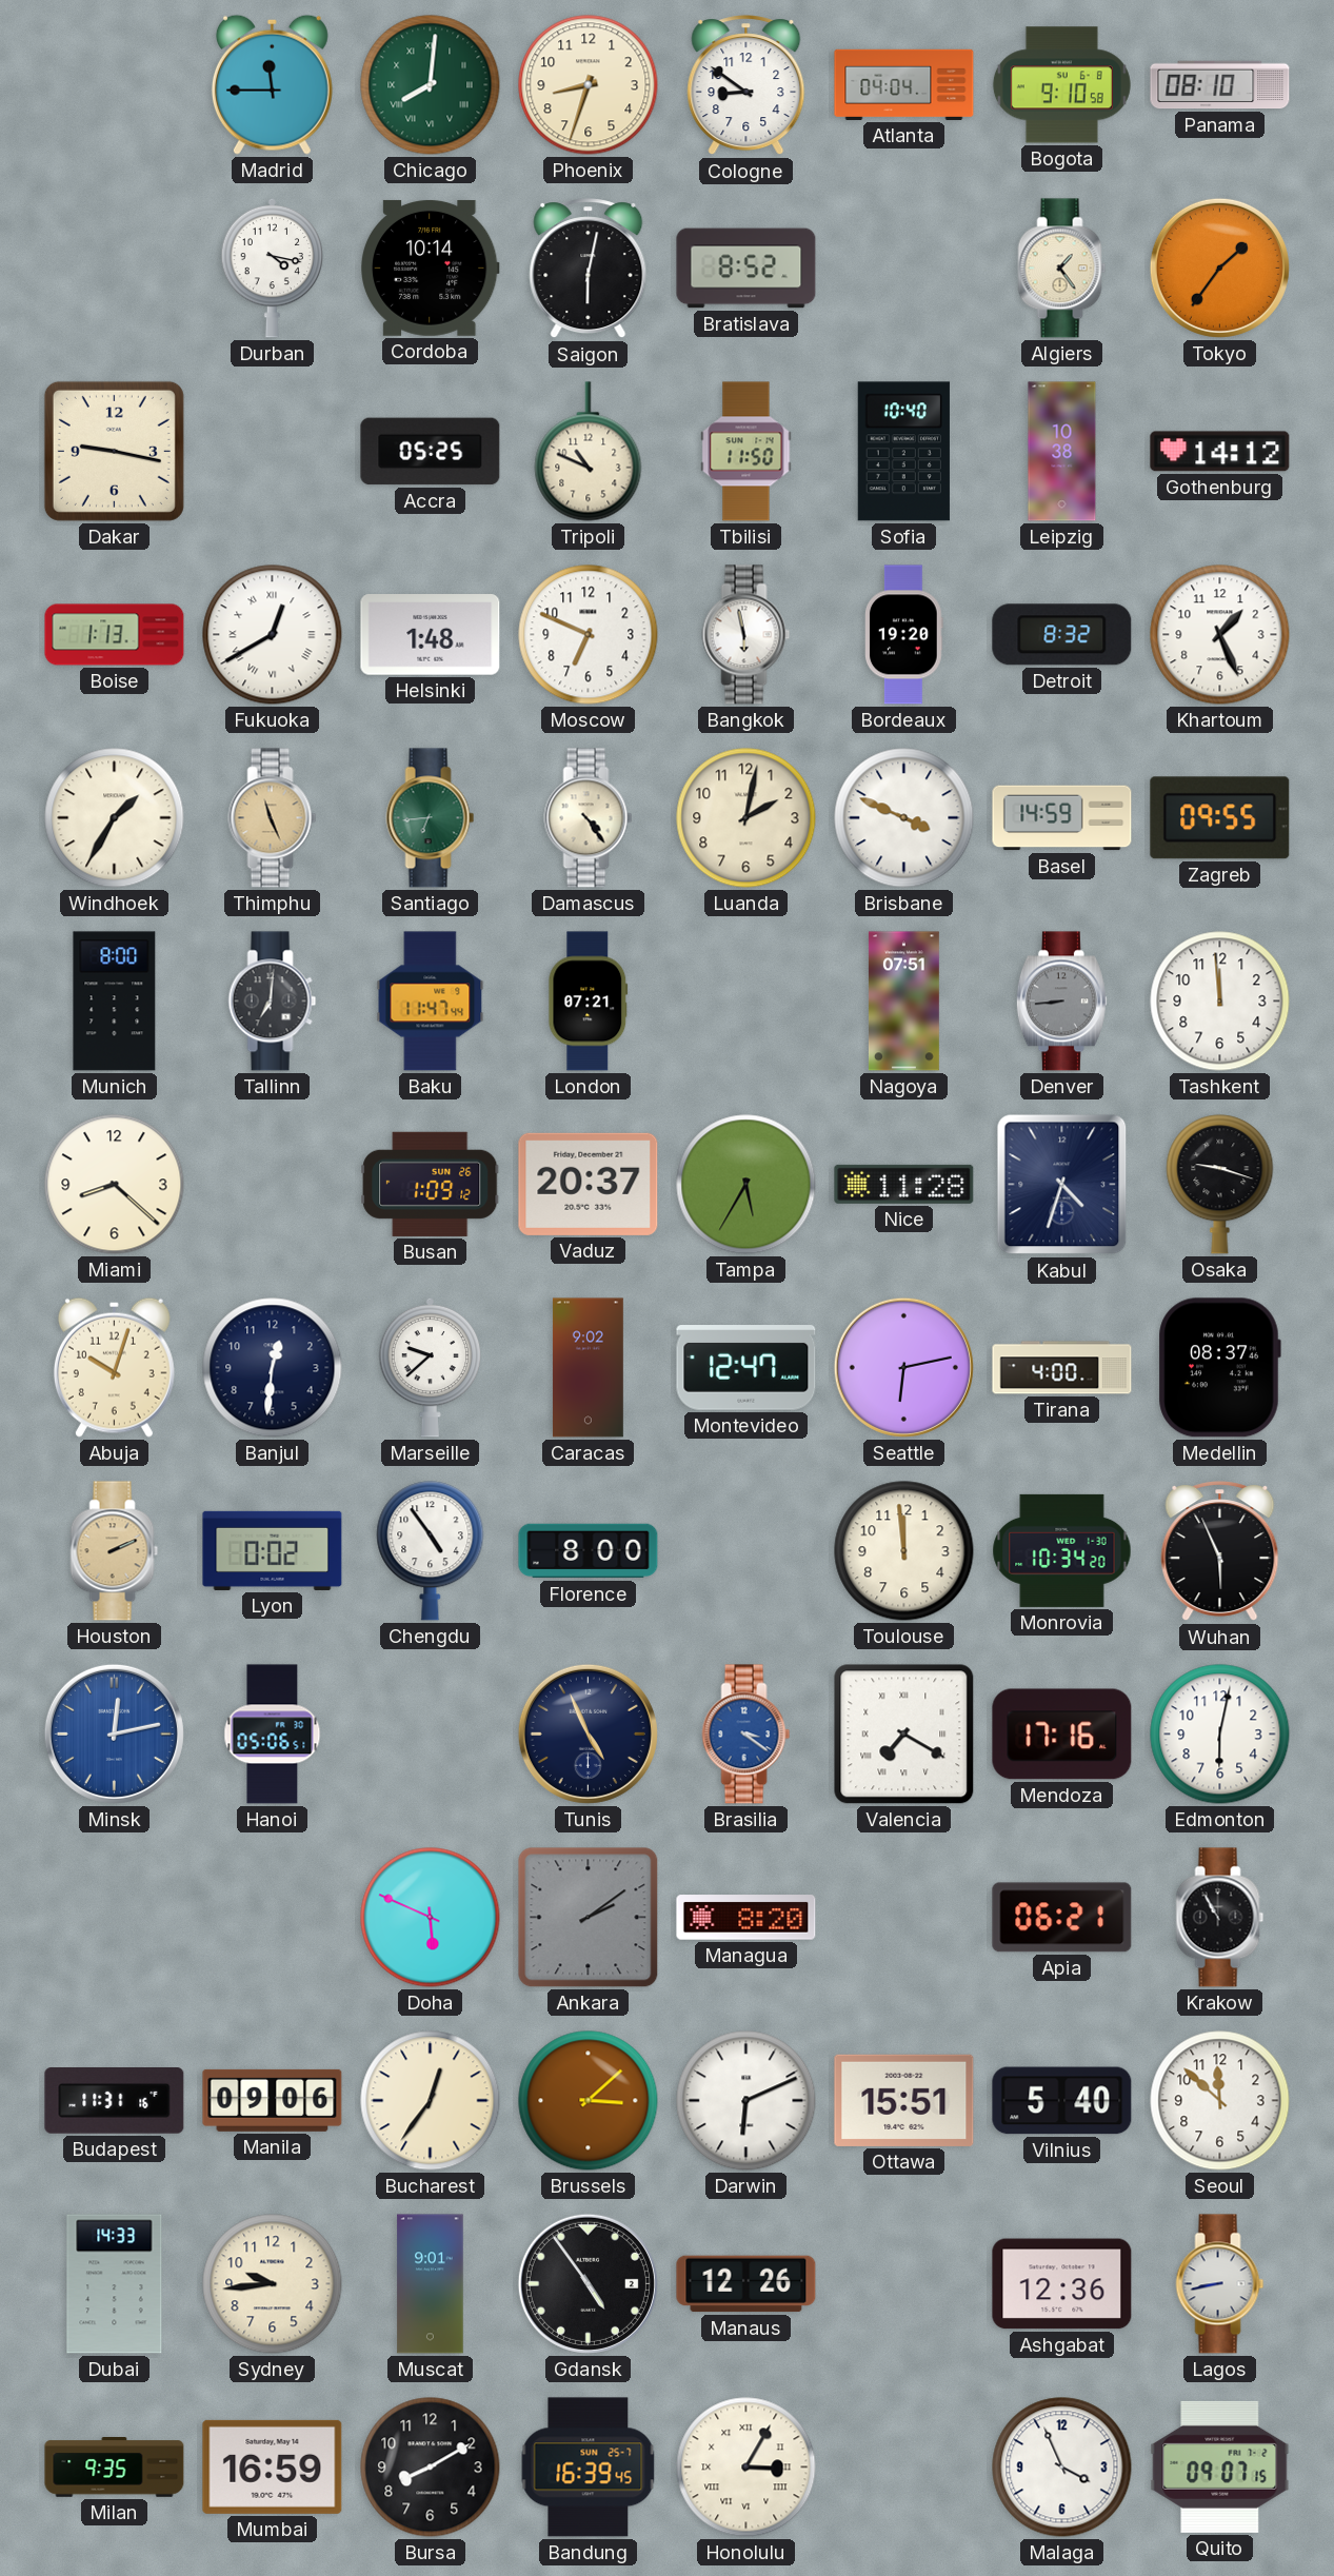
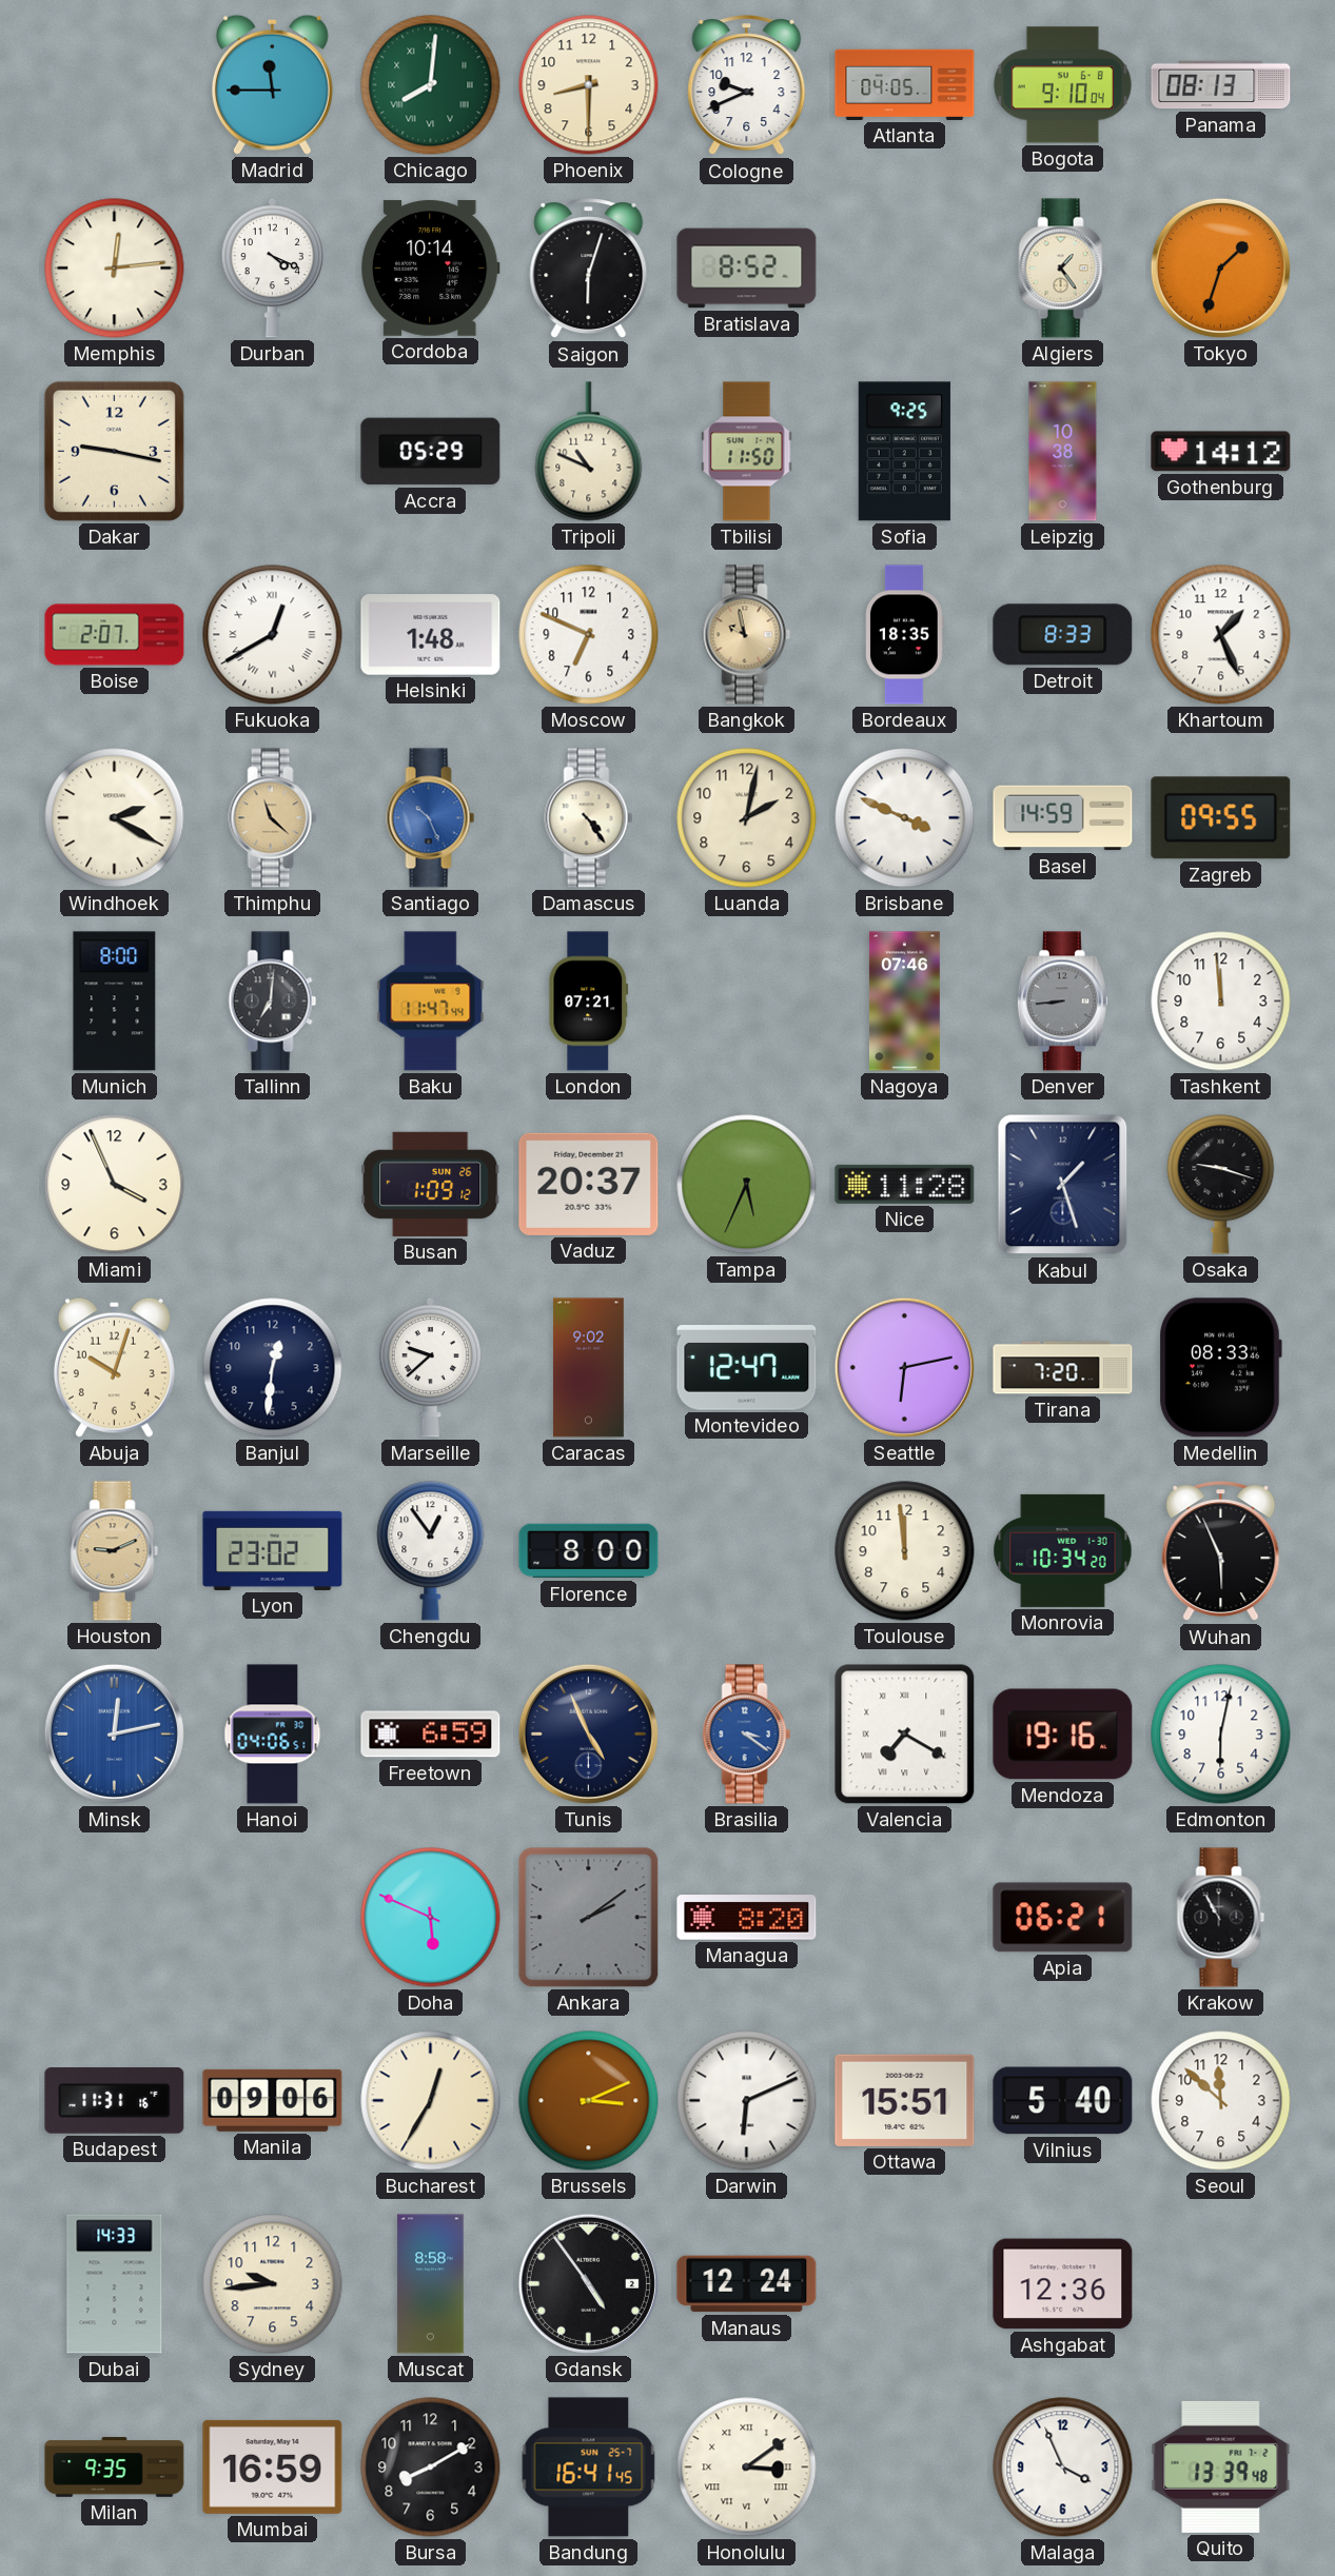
Phoenix: 8:33 -> 8:30
Cologne: 8:51 -> 9:41
Atlanta: 04:04 -> 04:05
Bogota: 9:10:58 -> 9:10:04
Panama: 08:10 -> 08:13
Memphis: none -> 12:14
Durban: 4:17 -> 4:19
Saigon: 6:02 -> 6:03
Tokyo: 1:36 -> 1:33
Accra: 05:25 -> 05:29
Sofia: 10:40 -> 9:25
Boise: 1:13 -> 2:07
Bangkok: 5:58 -> 9:58
Bangkok dial: white -> champagne
Bordeaux: 19:20 -> 18:35
Detroit: 8:32 -> 8:33
Windhoek: 1:35 -> 2:20
Thimphu: 11:26 -> 11:22
Santiago: 6:44 -> 10:26
Santiago dial: green -> blue
Nagoya: 07:51 -> 07:46
Miami: 8:22 -> 3:56
Tampa: 5:35 -> 5:34
Kabul: 4:33 -> 1:27
Tirana: 4:00 -> 7:20
Medellin: 08:37 -> 08:33
Houston: 2:11 -> 9:11
Lyon: 0:02 -> 23:02
Chengdu: 4:54 -> 12:54
Hanoi: 05:06 -> 04:06
Freetown: none -> 6:59
Mendoza: 17:16 -> 19:16
Bucharest: 12:36 -> 12:35
Brussels: 3:08 -> 3:11
Muscat: 9:01 -> 8:58
Manaus: 12:26 -> 12:24
Lagos: 8:43 -> none
Bandung: 16:39 -> 16:41
Honolulu: 3:05 -> 3:09
Quito: 09:07 -> 13:39
